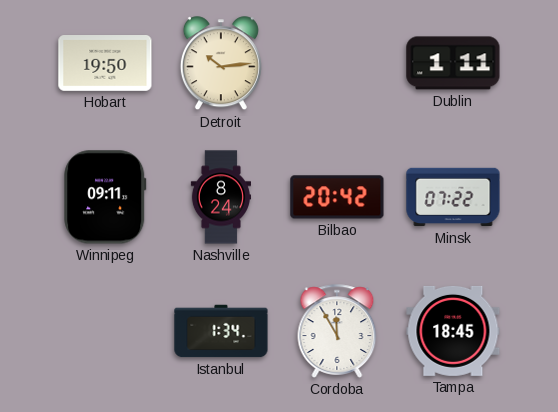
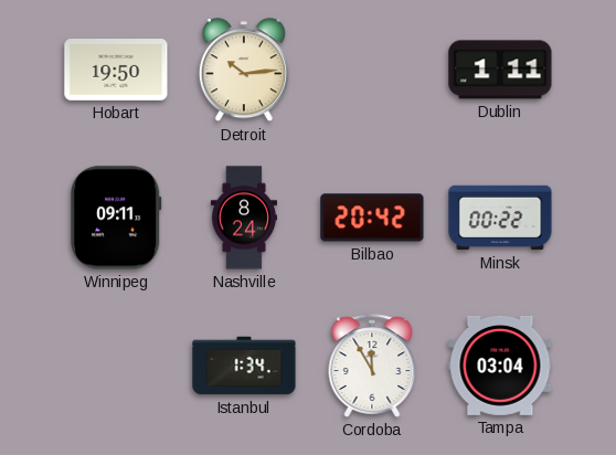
Minsk: 07:22 -> 00:22
Tampa: 18:45 -> 03:04
